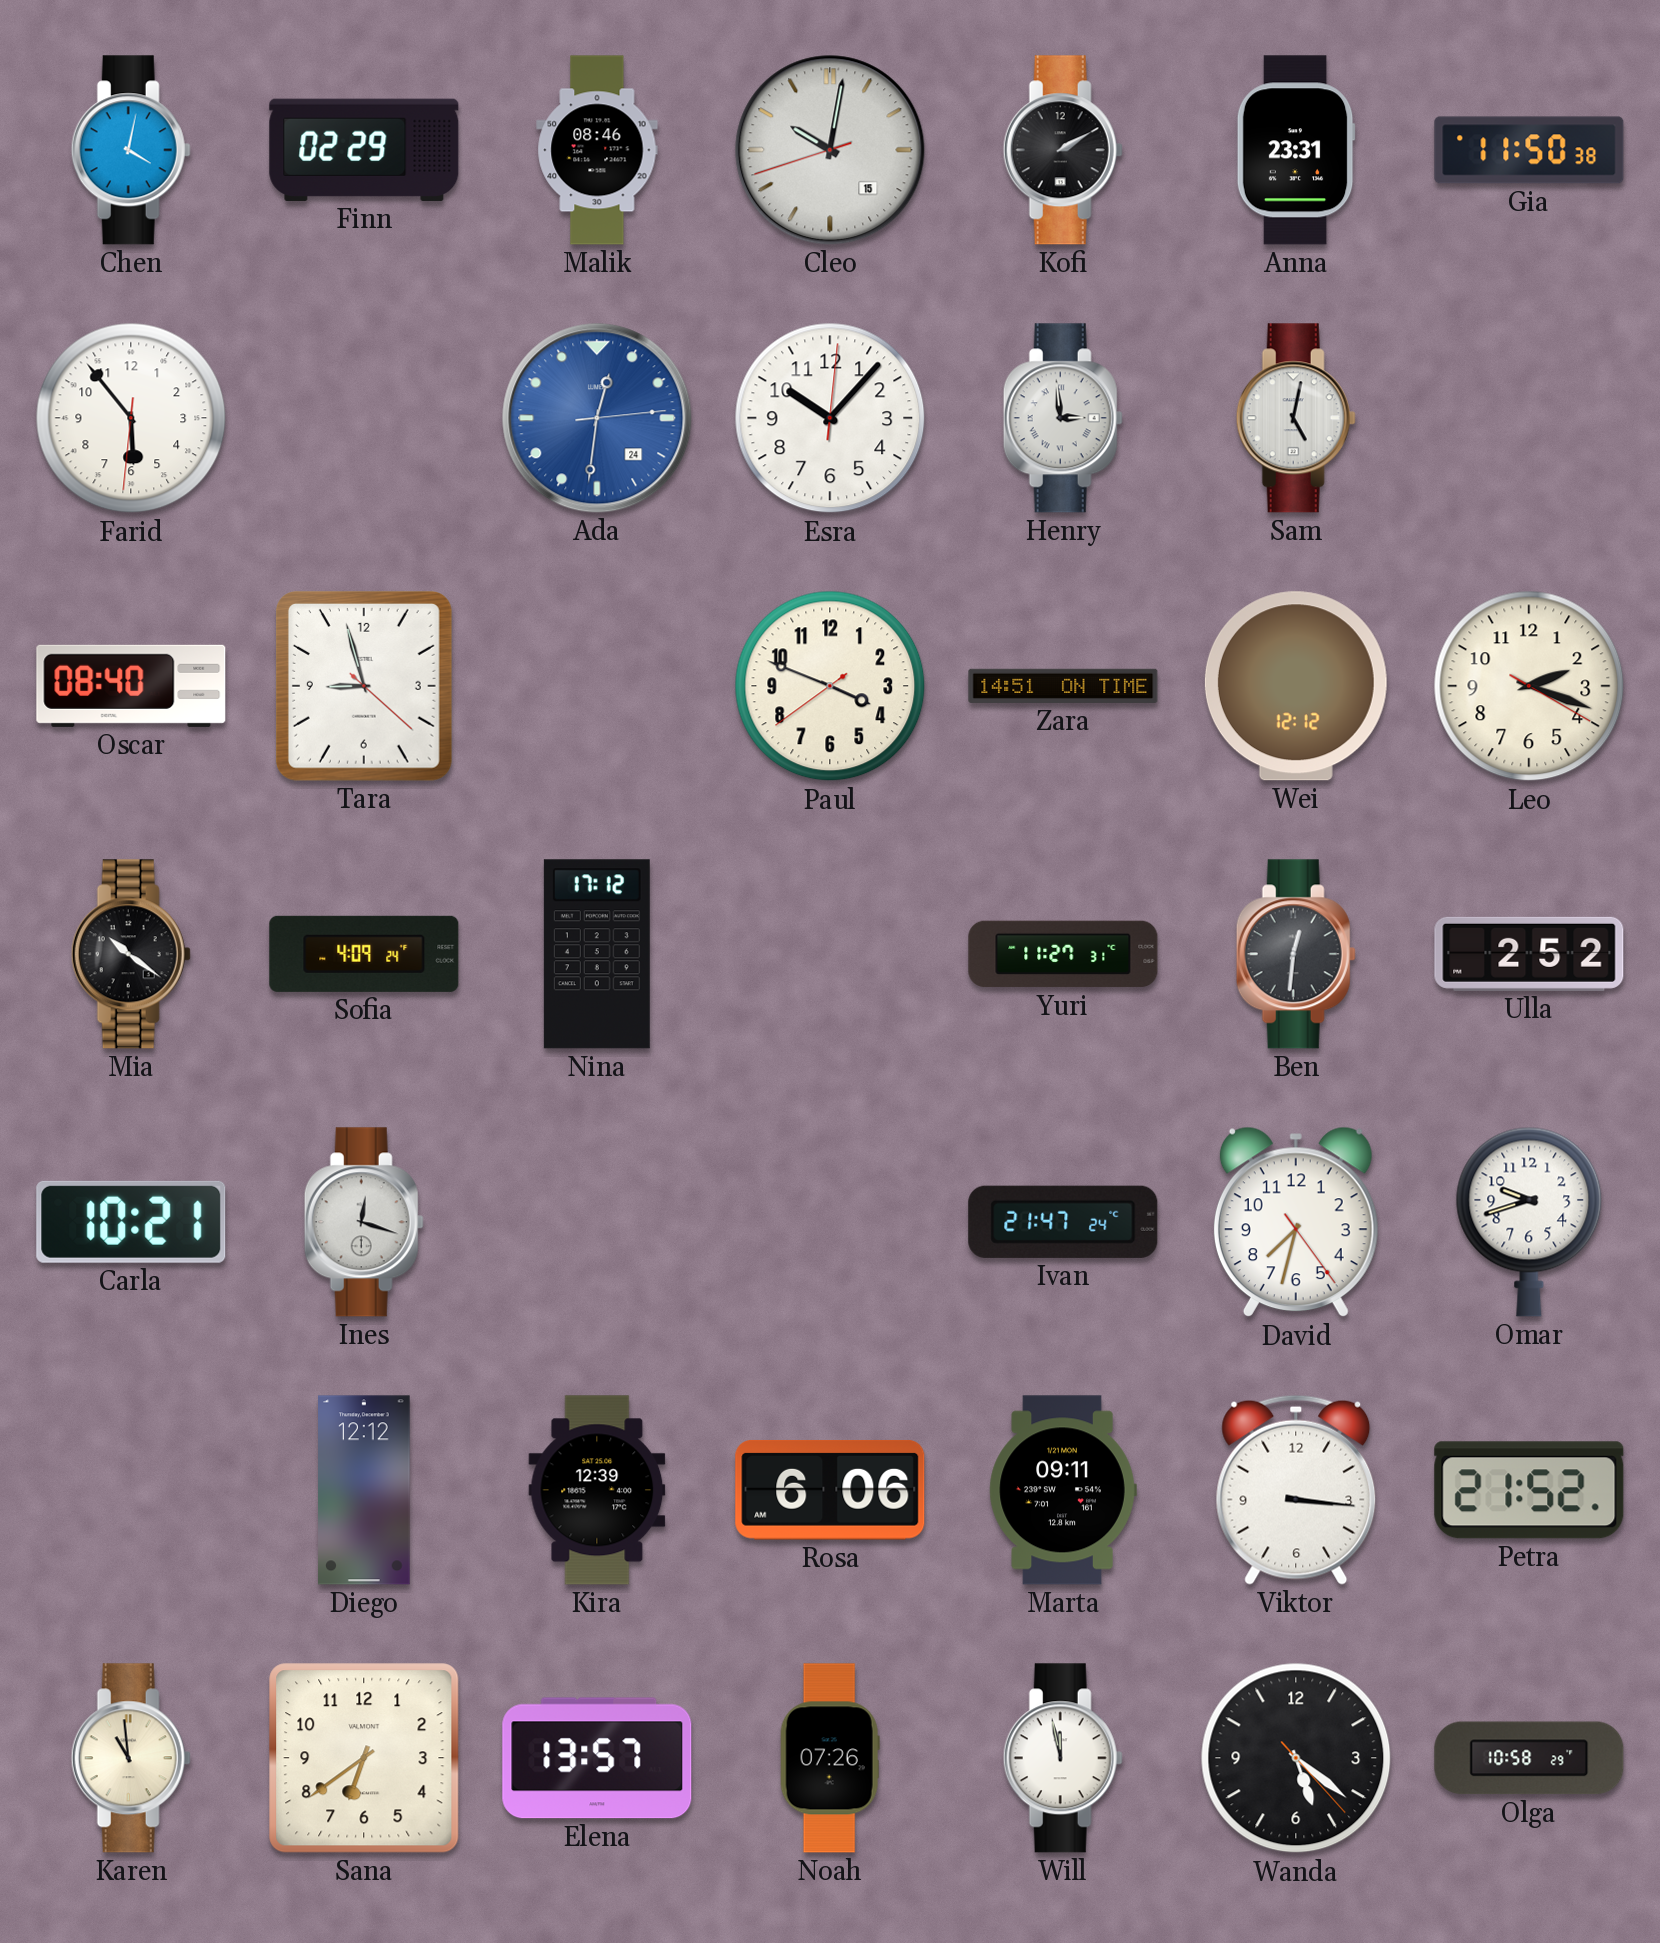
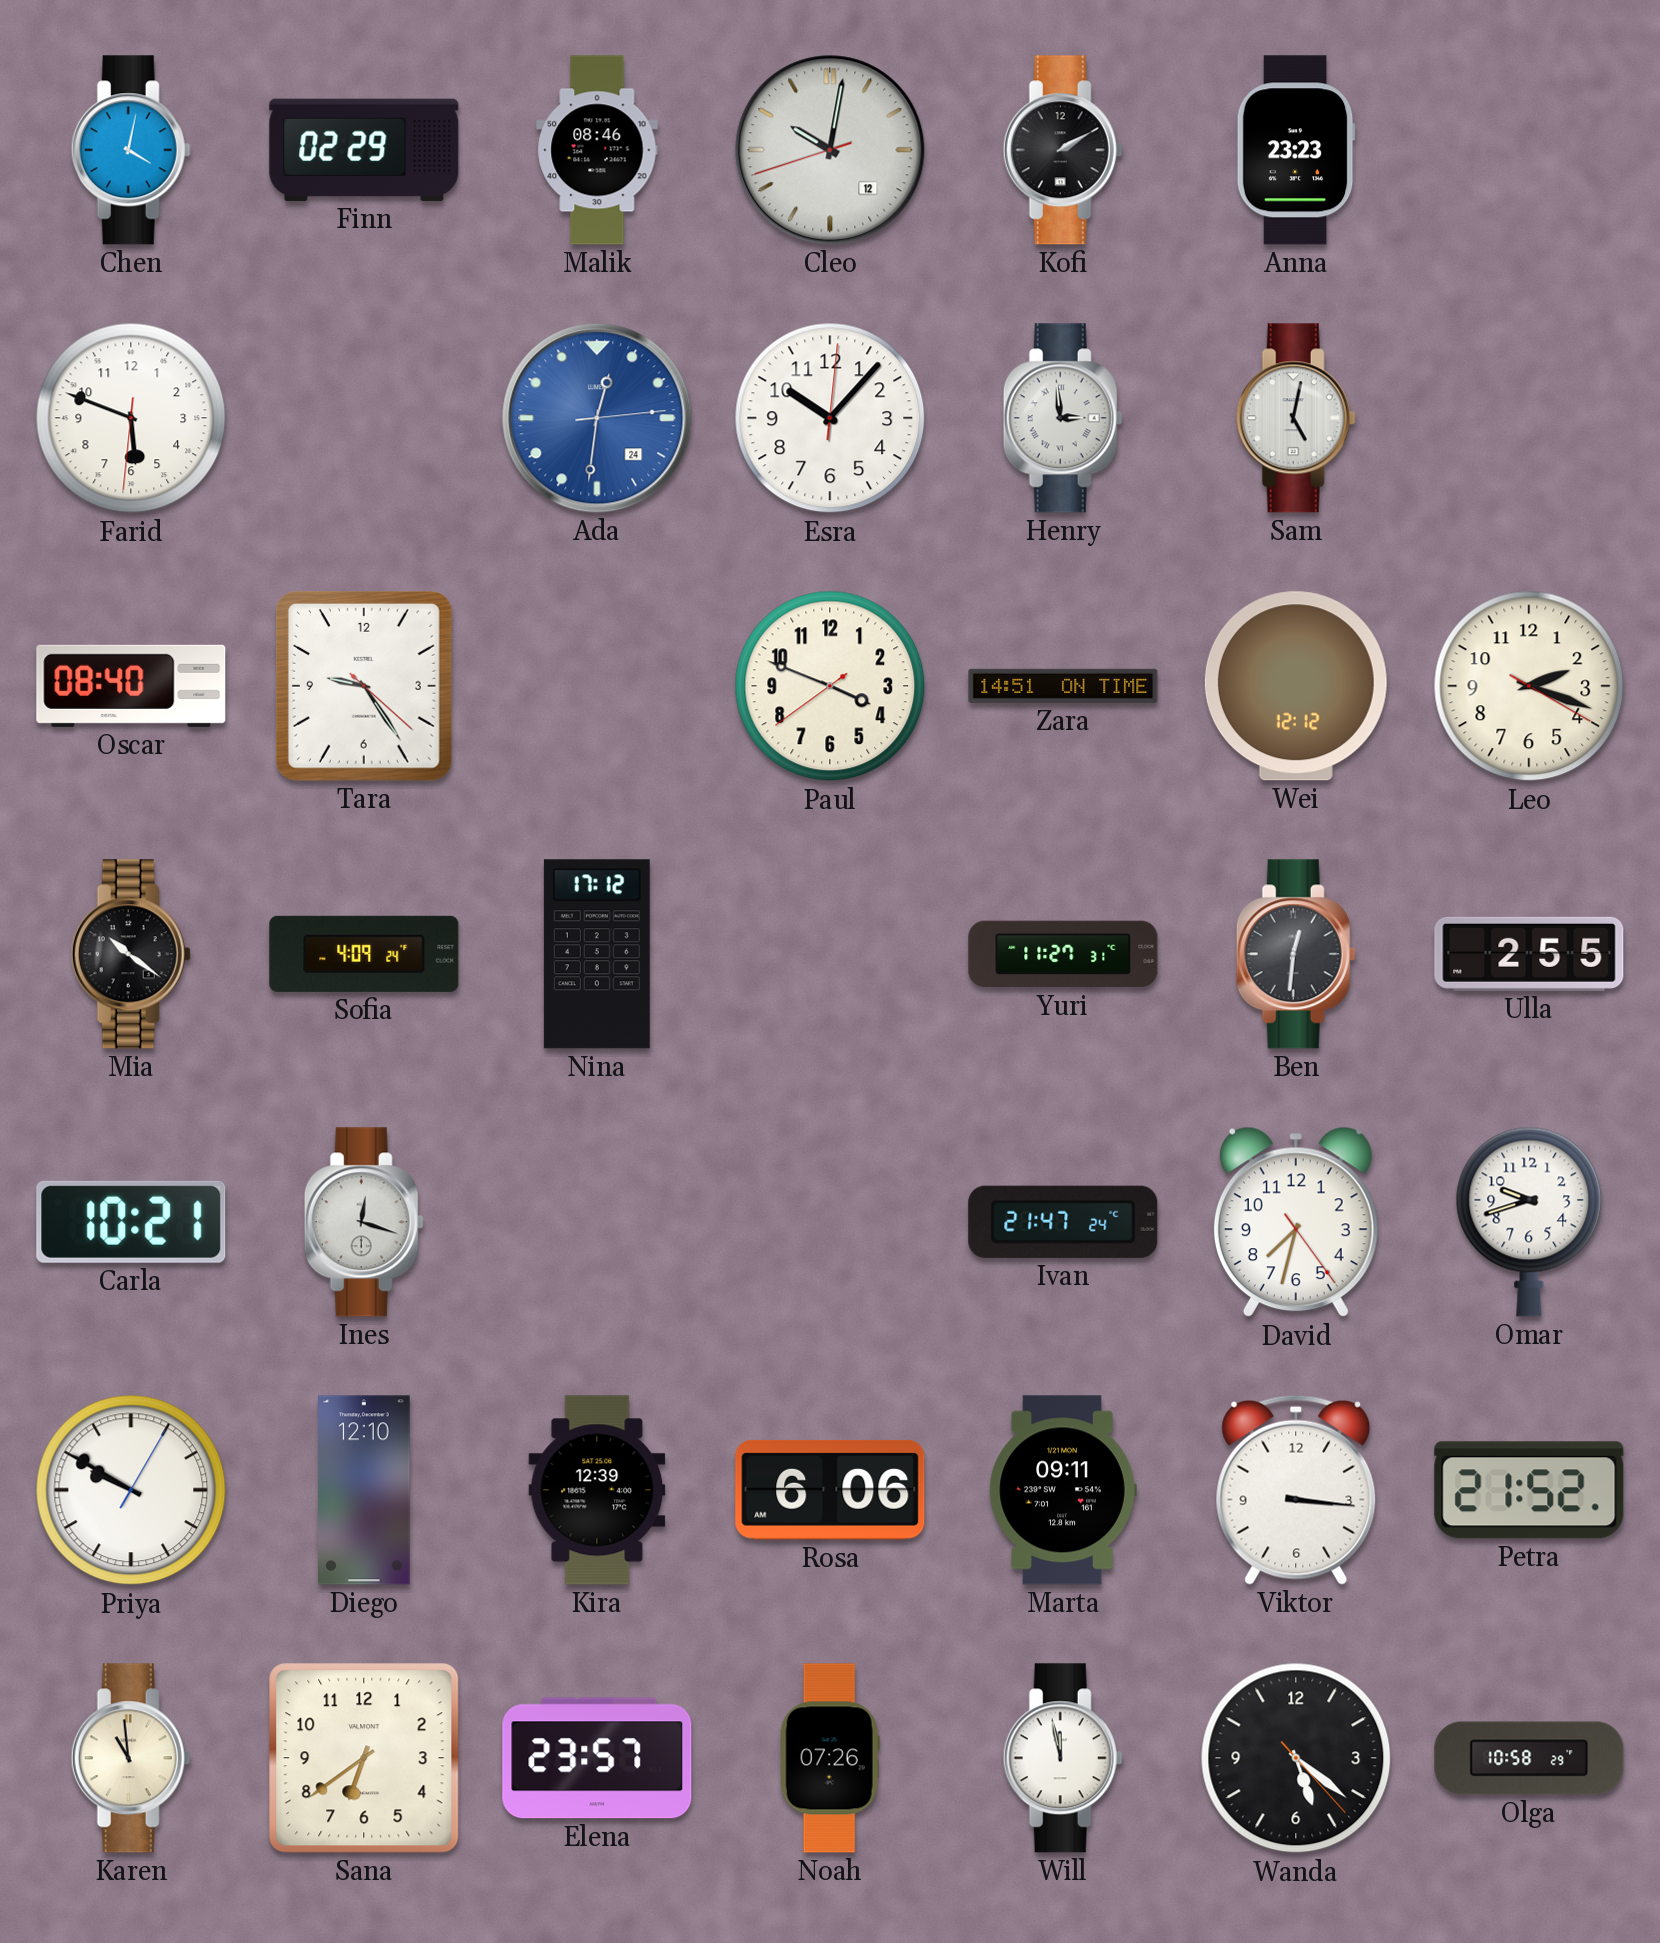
Cleo date: 15 -> 12
Anna: 23:31 -> 23:23
Gia: 11:50 -> none
Farid: 5:53 -> 5:48
Tara: 8:57 -> 9:24
Ulla: 2:52 -> 2:55
Priya: none -> 9:50
Diego: 12:12 -> 12:10
Elena: 13:57 -> 23:57
